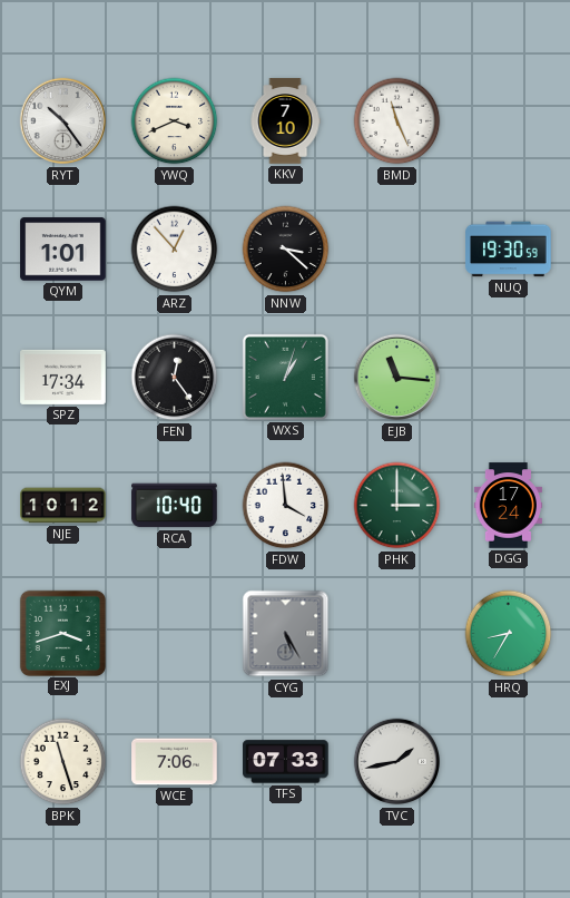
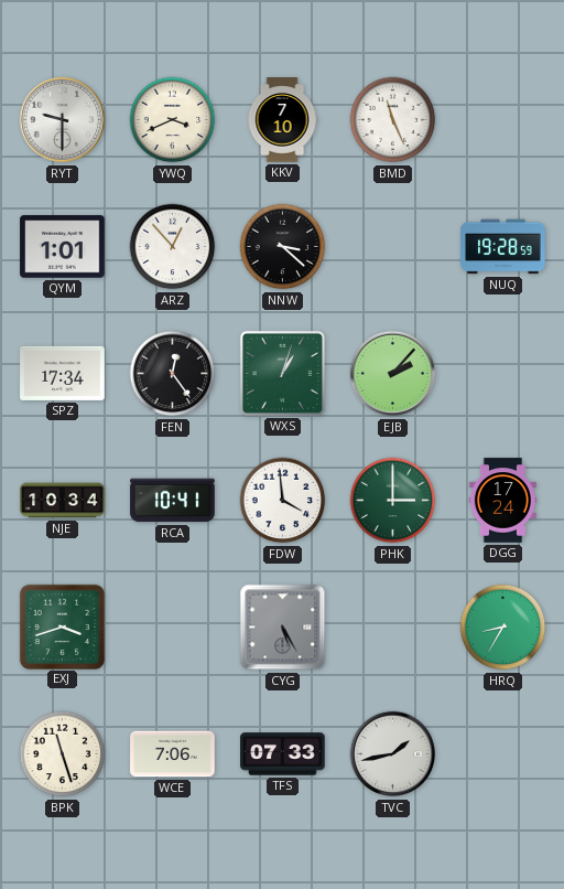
RYT: 10:24 -> 9:30
NUQ: 19:30 -> 19:28
EJB: 11:16 -> 2:07
NJE: 10:12 -> 10:34
RCA: 10:40 -> 10:41
